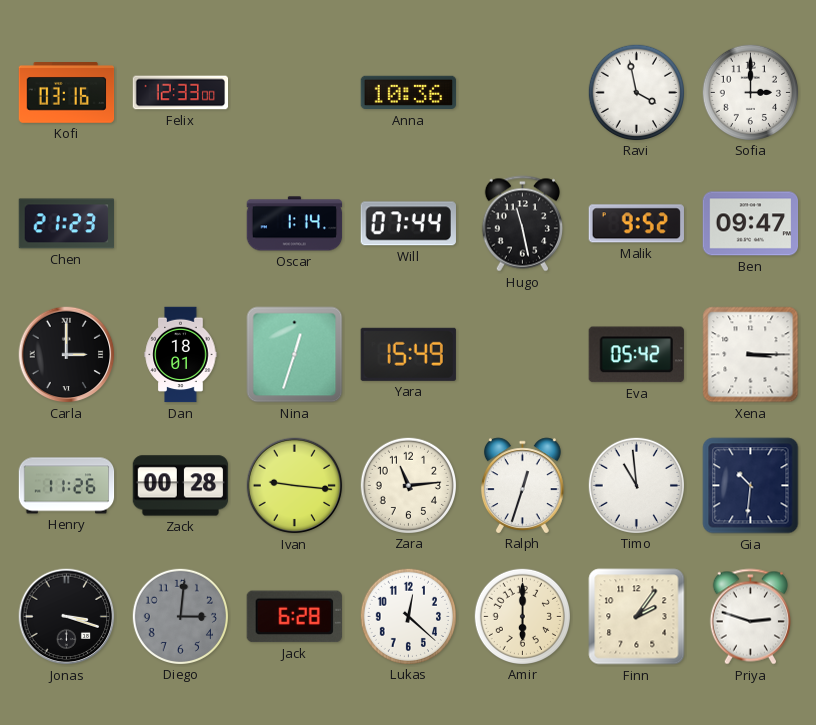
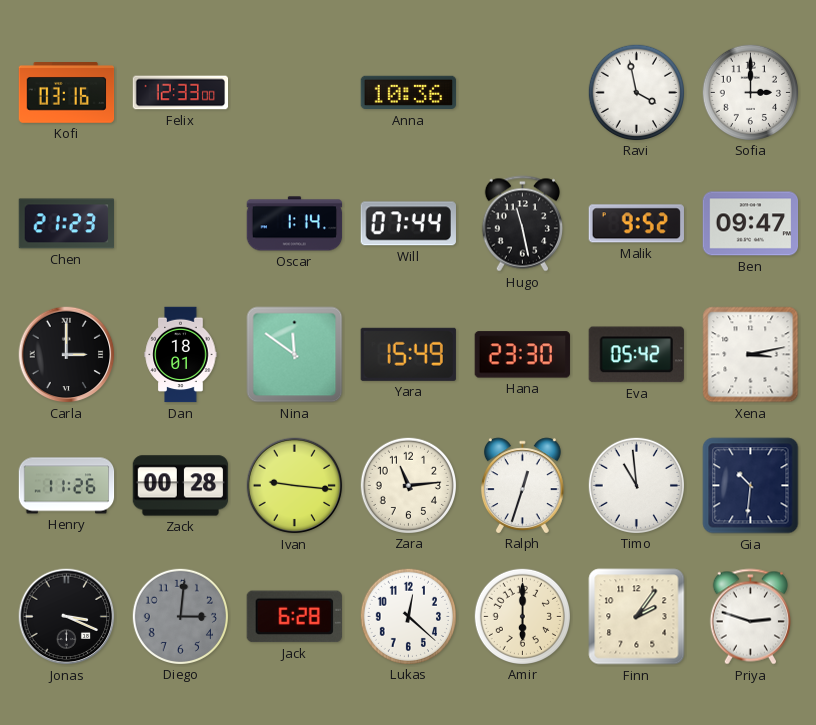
Nina: 12:33 -> 11:51
Hana: none -> 23:30
Xena: 3:15 -> 3:13
Jonas: 3:18 -> 3:19
